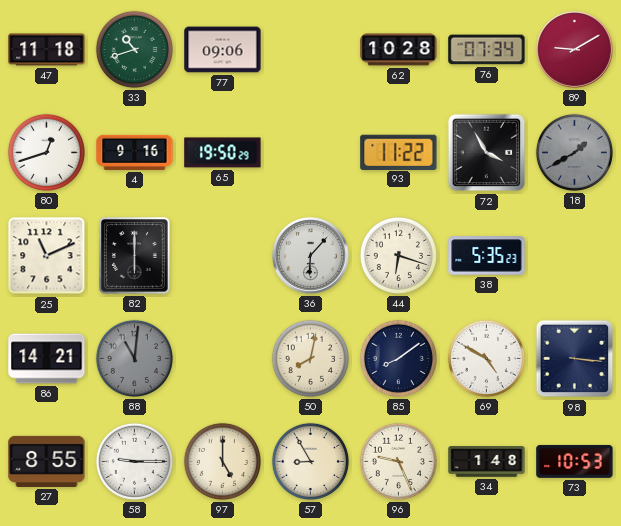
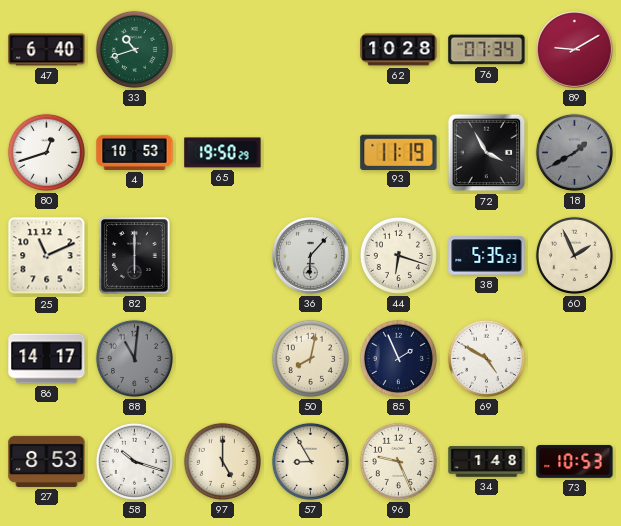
47: 11:18 -> 6:40
77: 09:06 -> none
4: 9:16 -> 10:53
93: 11:22 -> 11:19
60: none -> 1:56
86: 14:21 -> 14:17
85: 8:09 -> 1:56
98: 3:16 -> none
27: 8:55 -> 8:53
58: 9:15 -> 10:18
